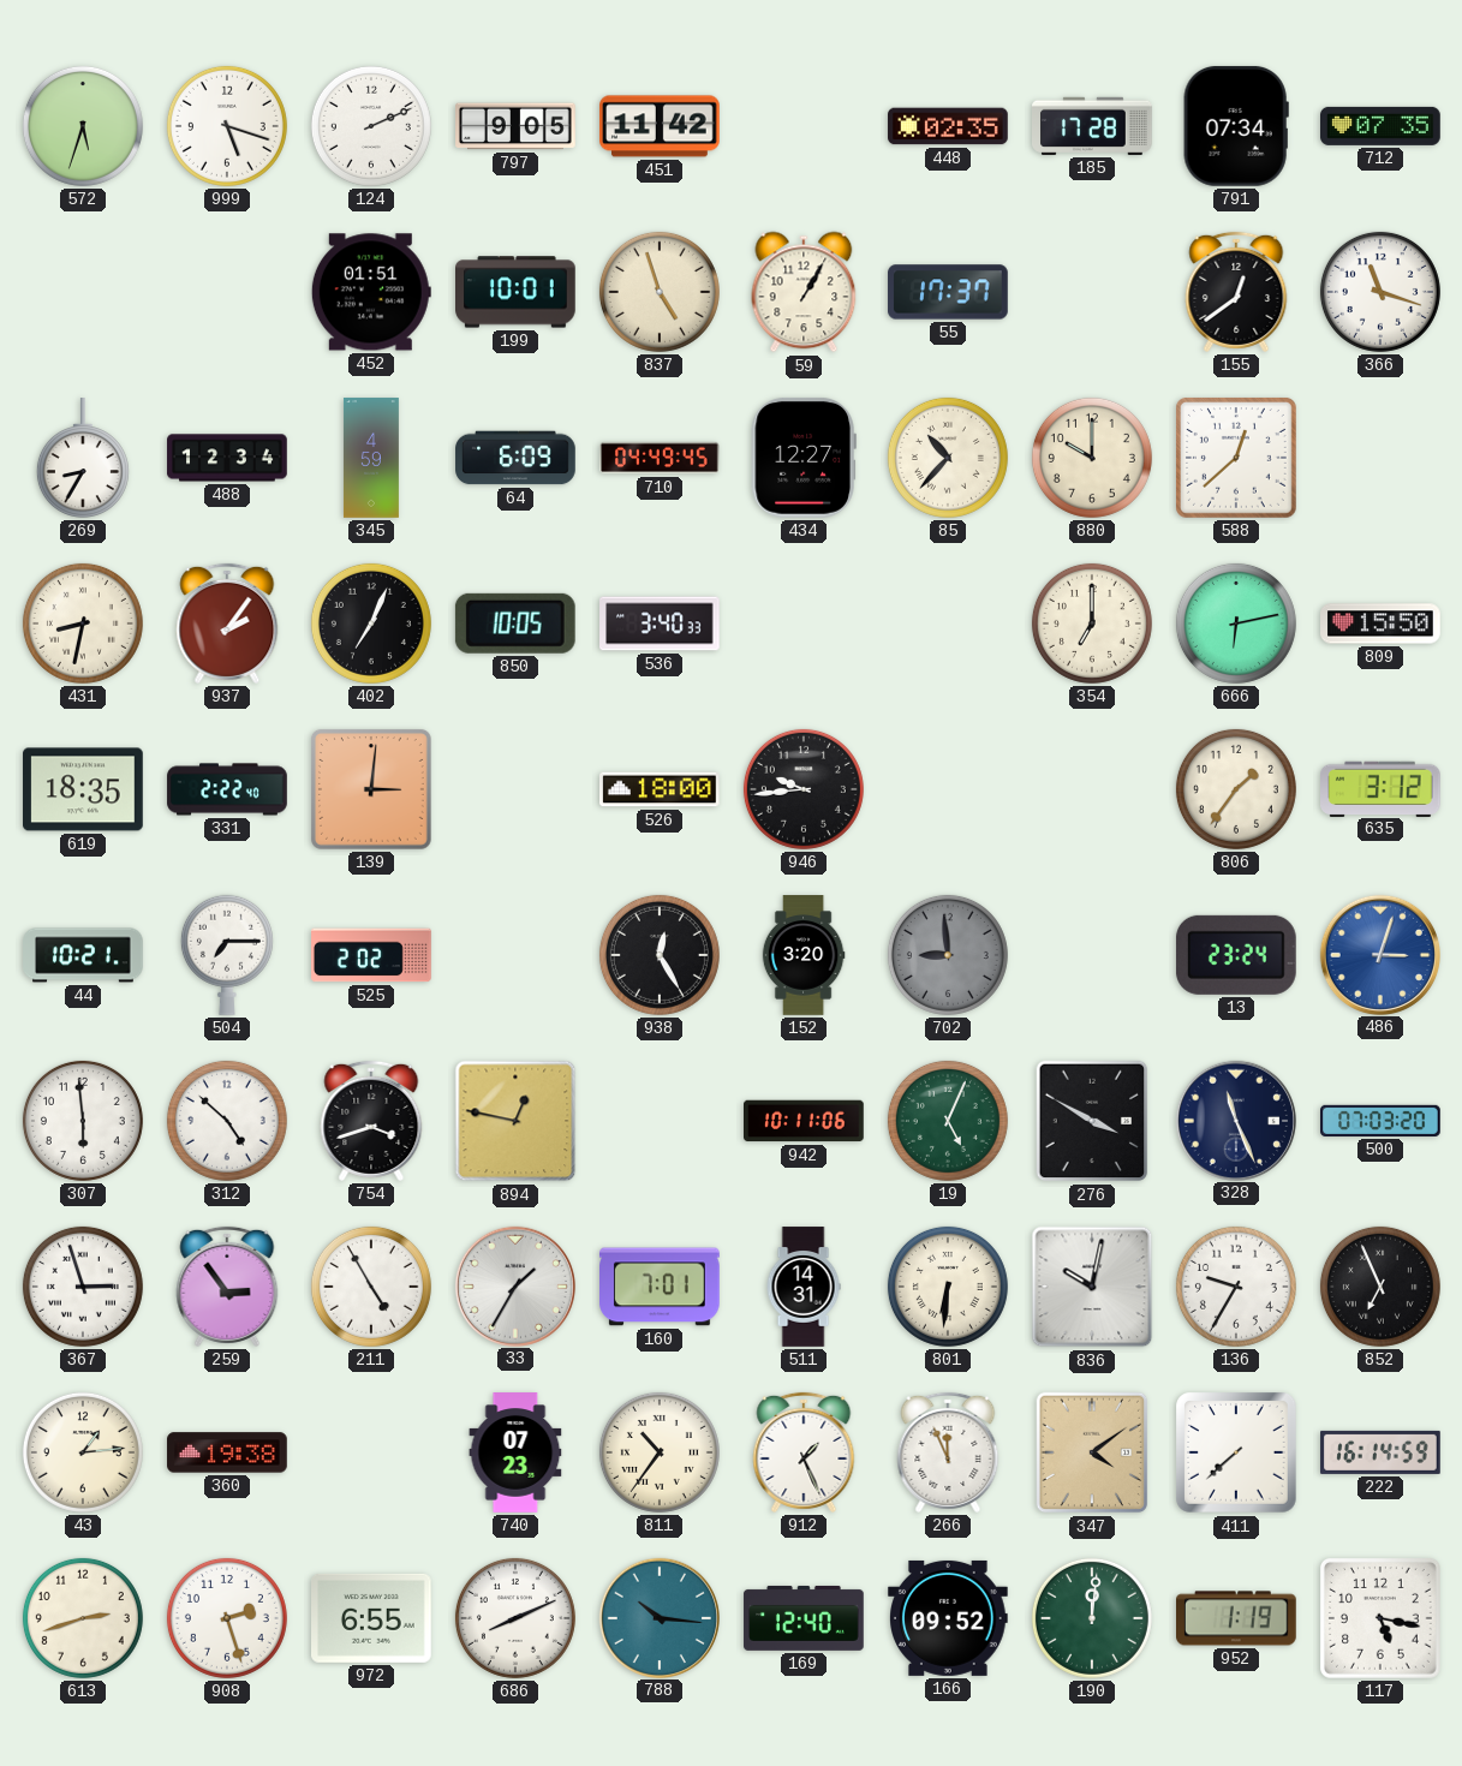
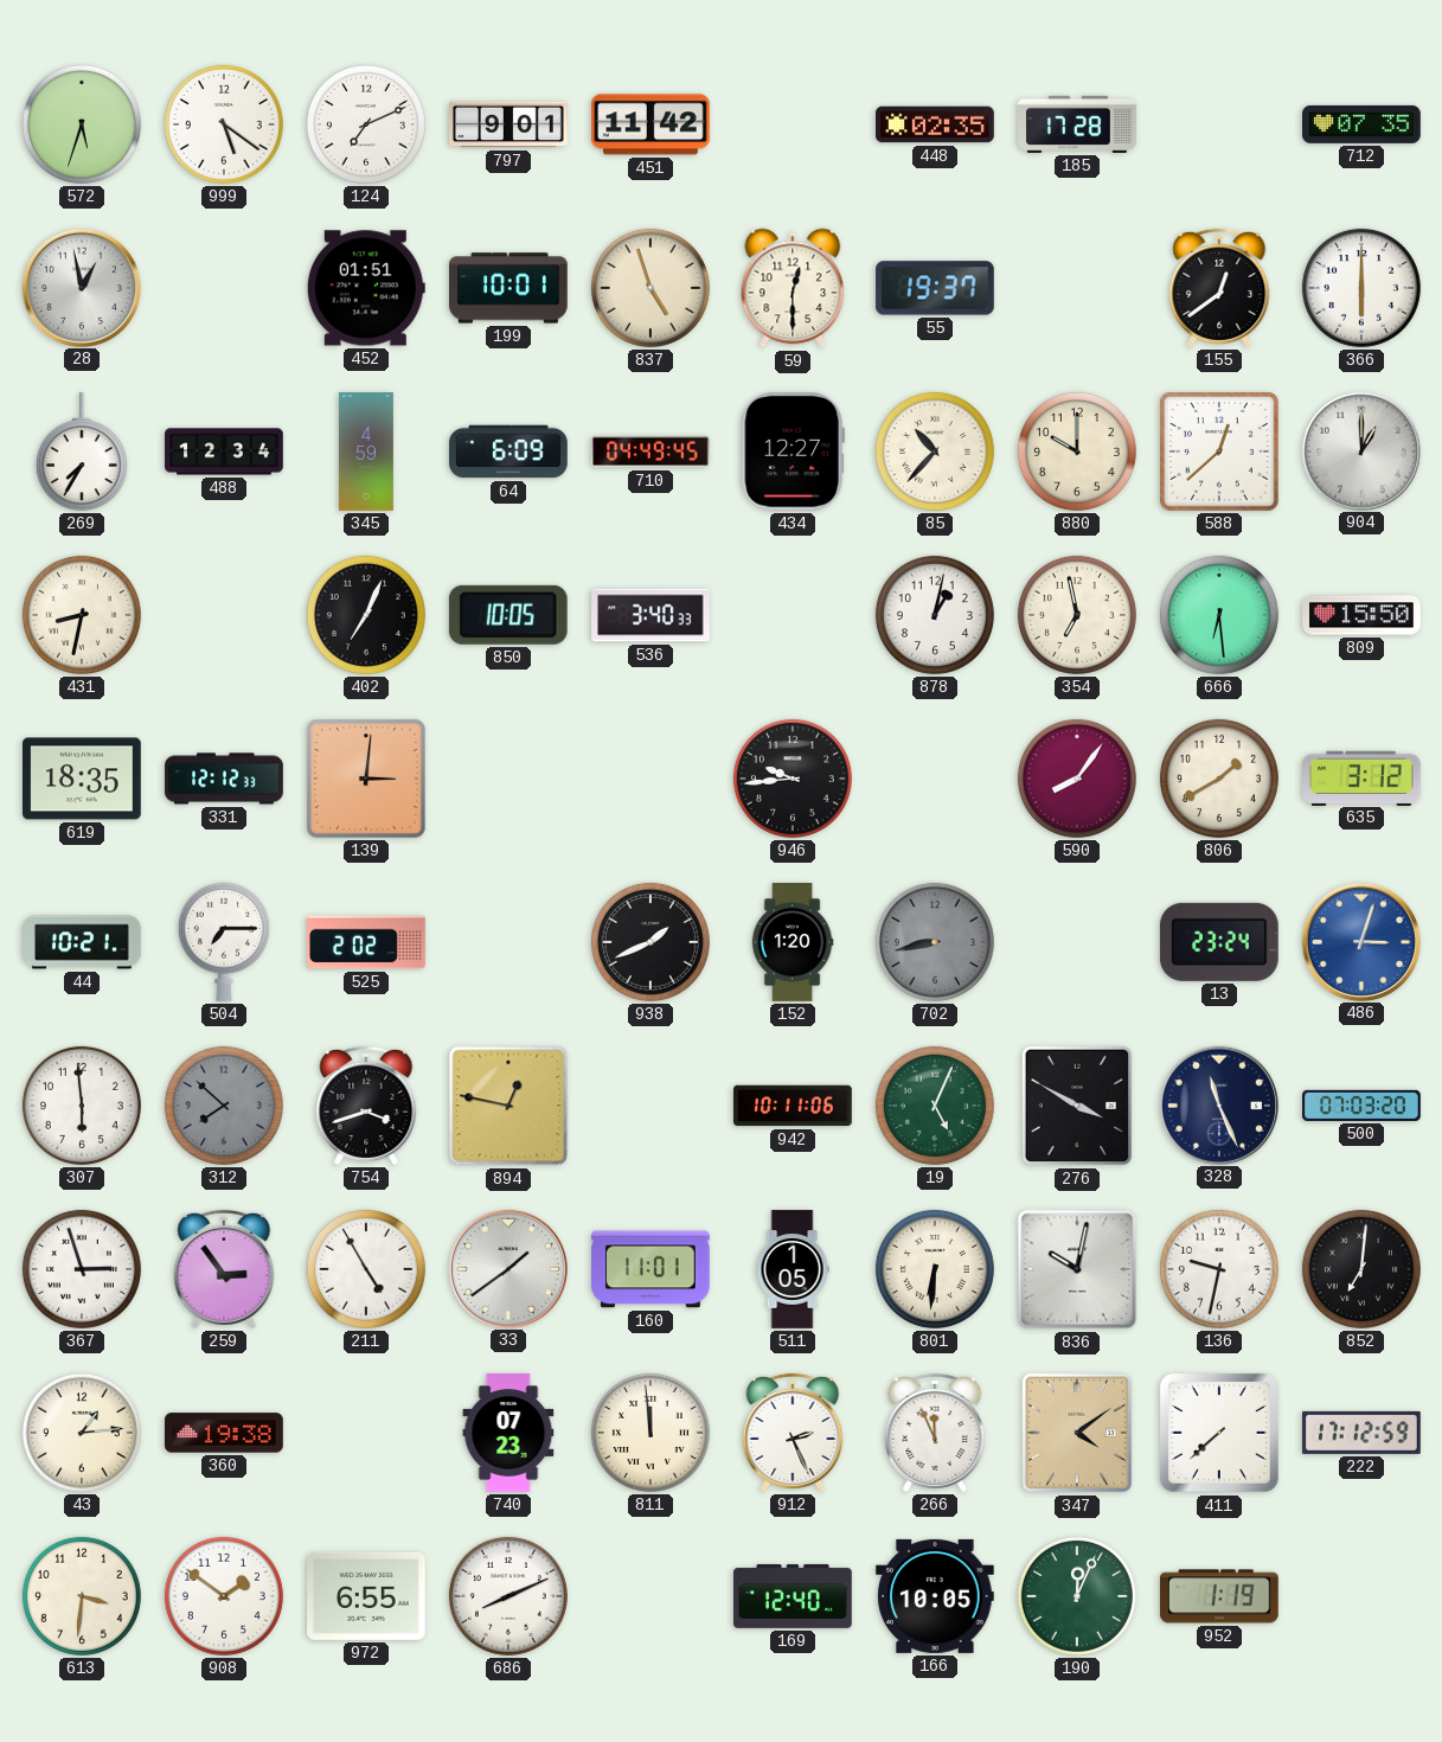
999: 5:18 -> 5:21
124: 2:11 -> 7:11
797: 9:05 -> 9:01
791: 07:34 -> none
28: none -> 12:58
59: 1:05 -> 12:30
55: 17:37 -> 19:37
366: 11:18 -> 6:00
269: 8:35 -> 7:35
904: none -> 1:00
937: 2:06 -> none
878: none -> 1:02
354: 7:00 -> 6:58
666: 6:13 -> 6:29
331: 2:22 -> 12:12
526: 18:00 -> none
590: none -> 8:06
806: 1:36 -> 1:40
938: 12:25 -> 1:41
152: 3:20 -> 1:20
702: 8:59 -> 8:43
312: 4:52 -> 7:52
312 dial: white -> grey
33: 1:35 -> 1:39
160: 7:01 -> 11:01
511: 14:31 -> 1:05
136: 9:35 -> 9:32
852: 6:56 -> 7:01
811: 10:36 -> 11:59
912: 1:26 -> 2:26
222: 16:14 -> 17:12
613: 2:42 -> 3:31
908: 2:27 -> 1:51
788: 10:16 -> none
166: 09:52 -> 10:05
190: 12:01 -> 12:04
117: 5:17 -> none
